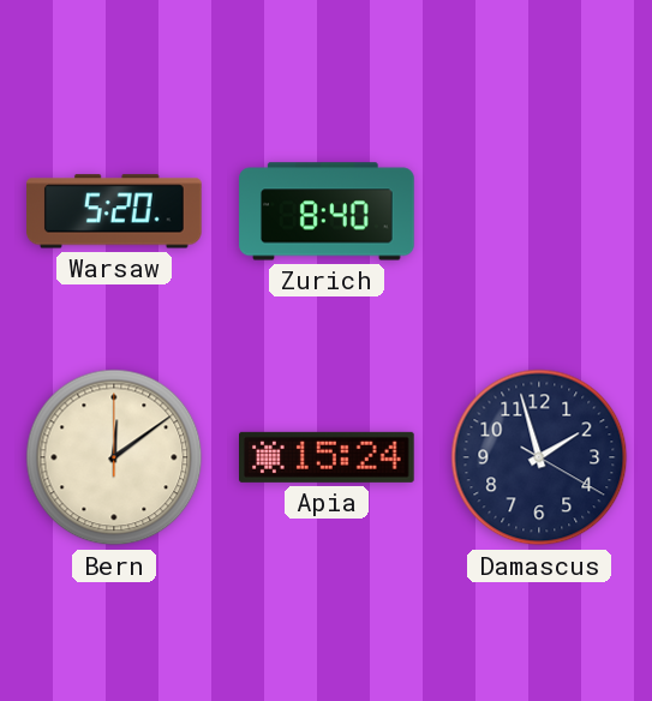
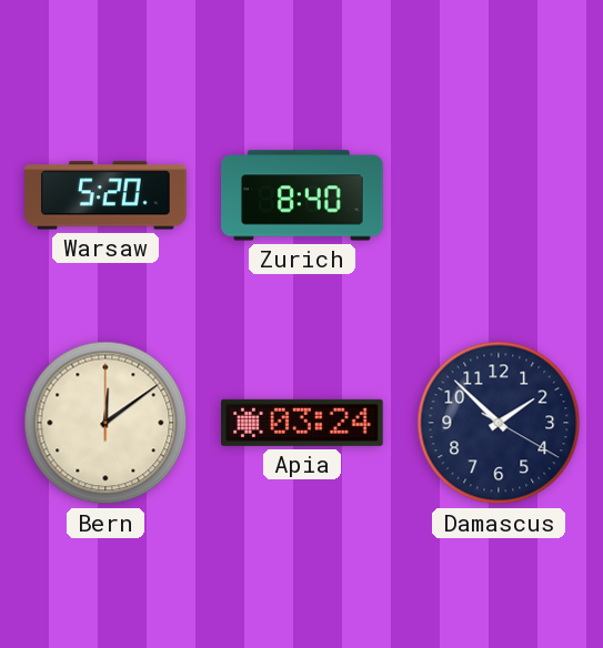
Apia: 15:24 -> 03:24
Damascus: 1:57 -> 1:52
